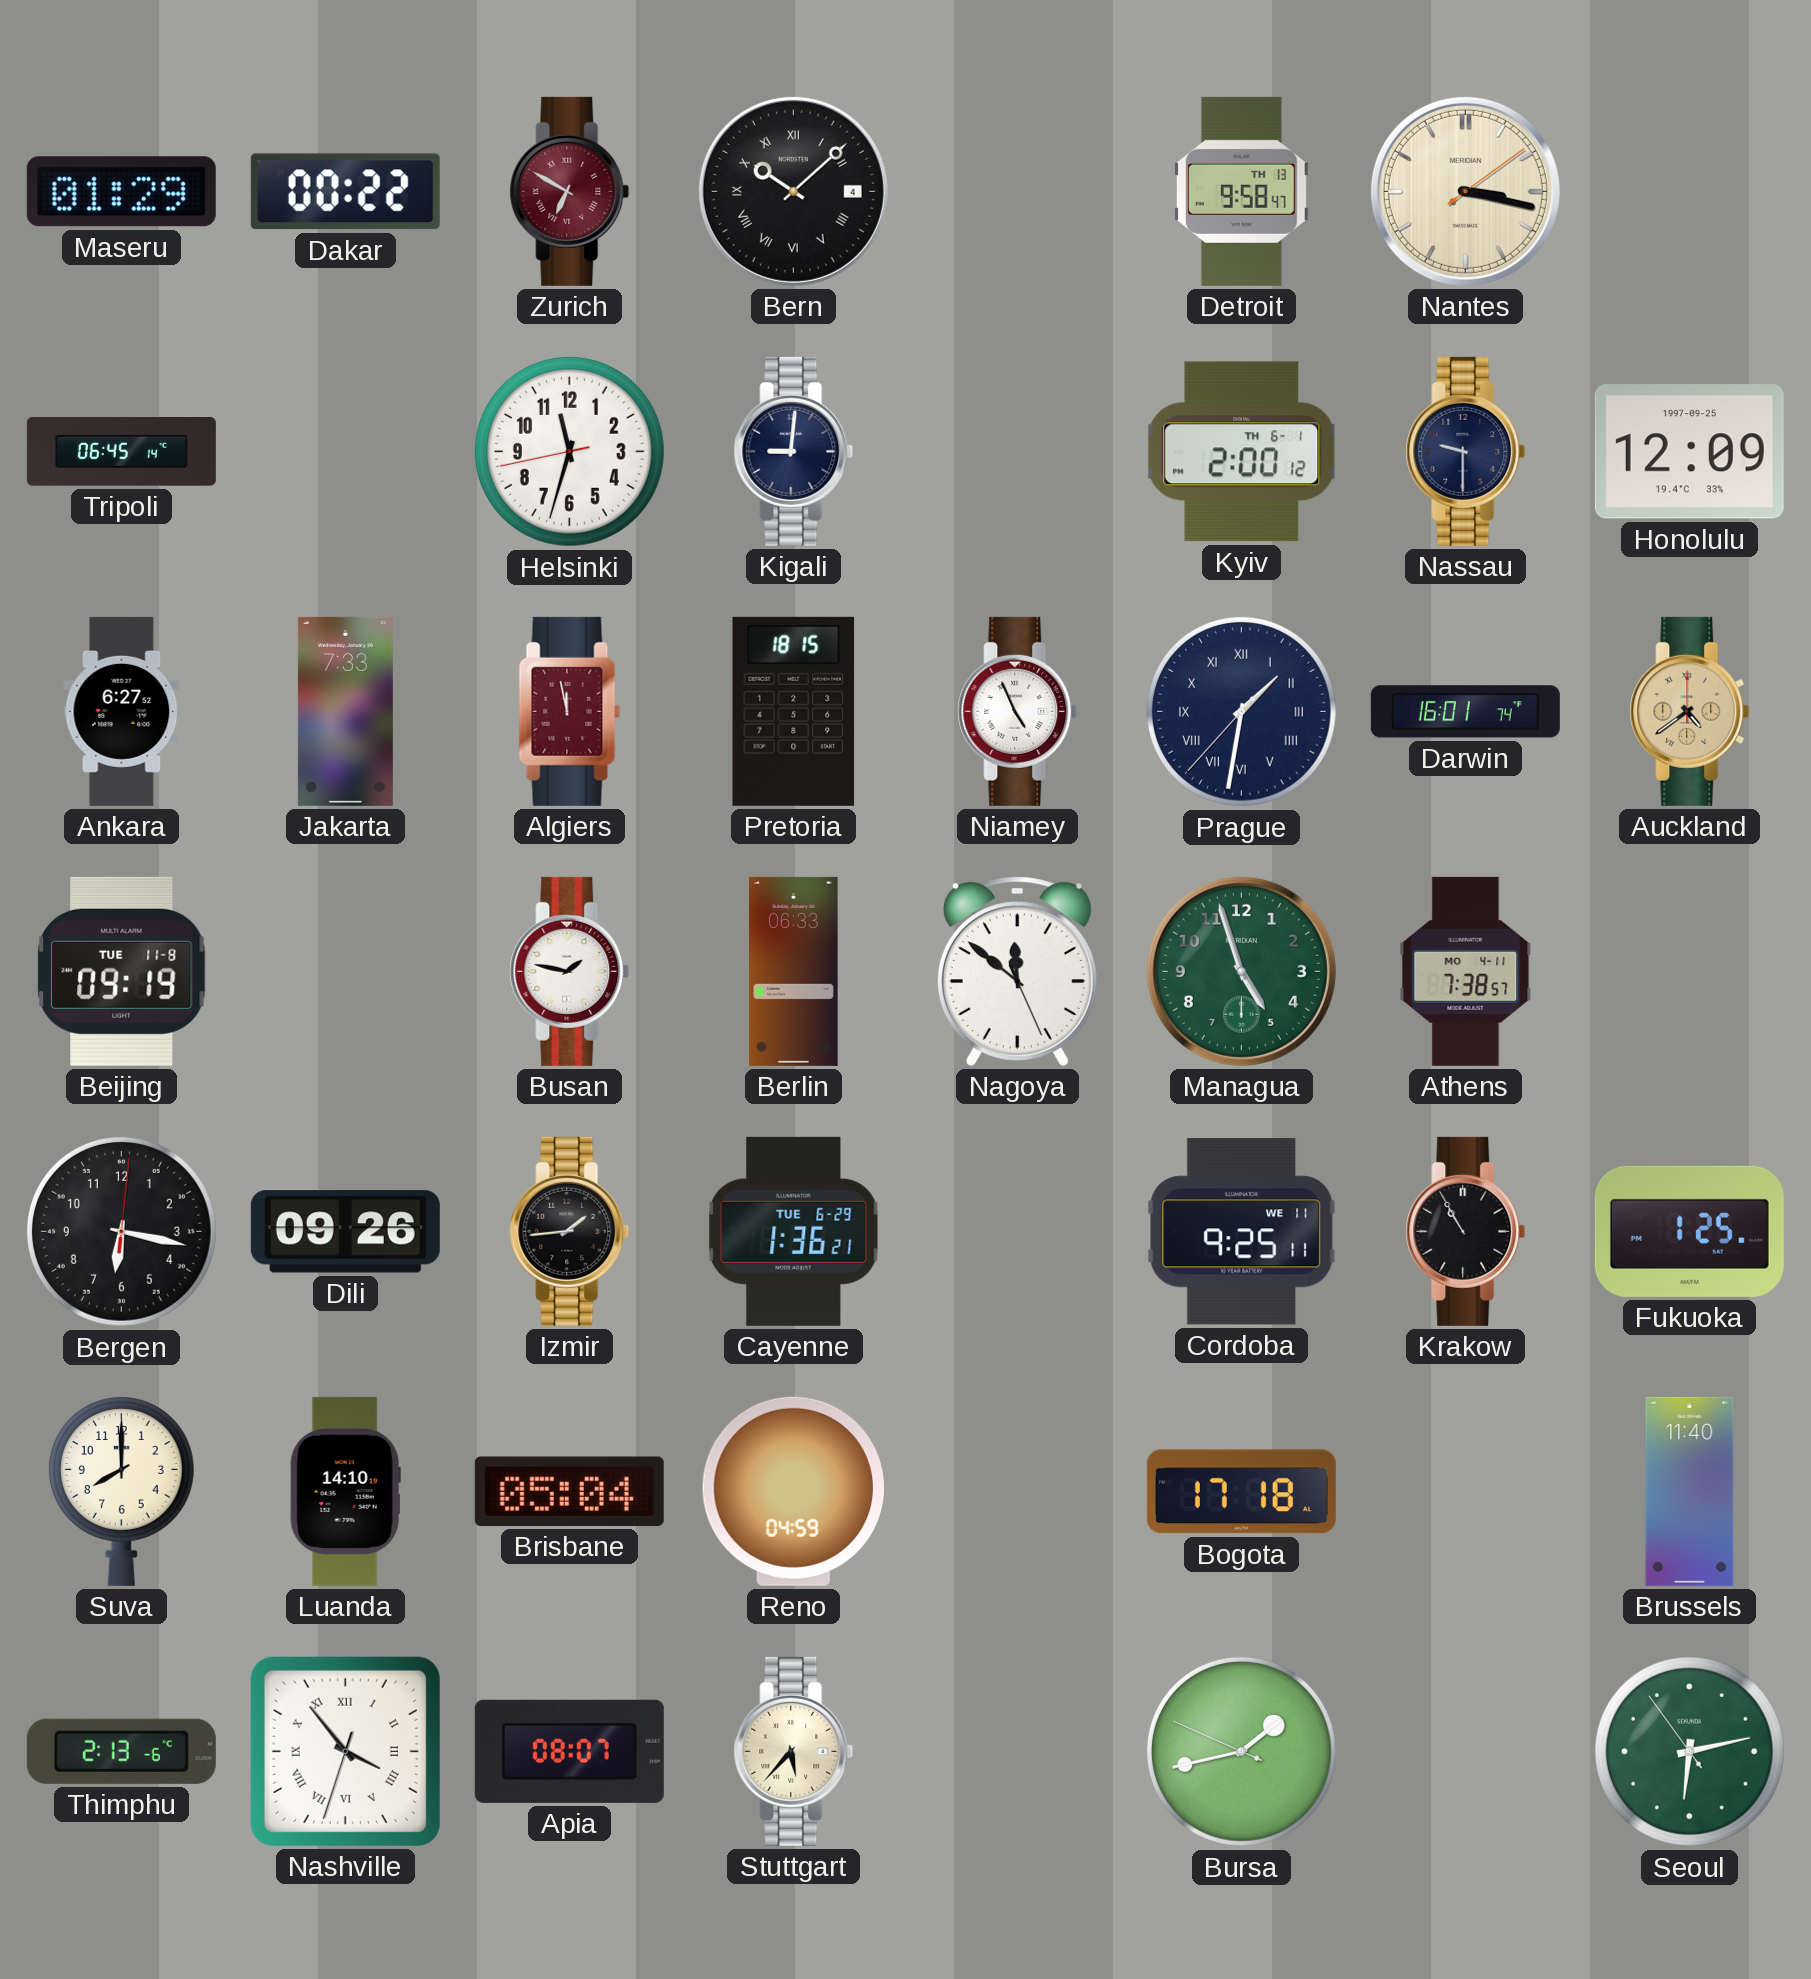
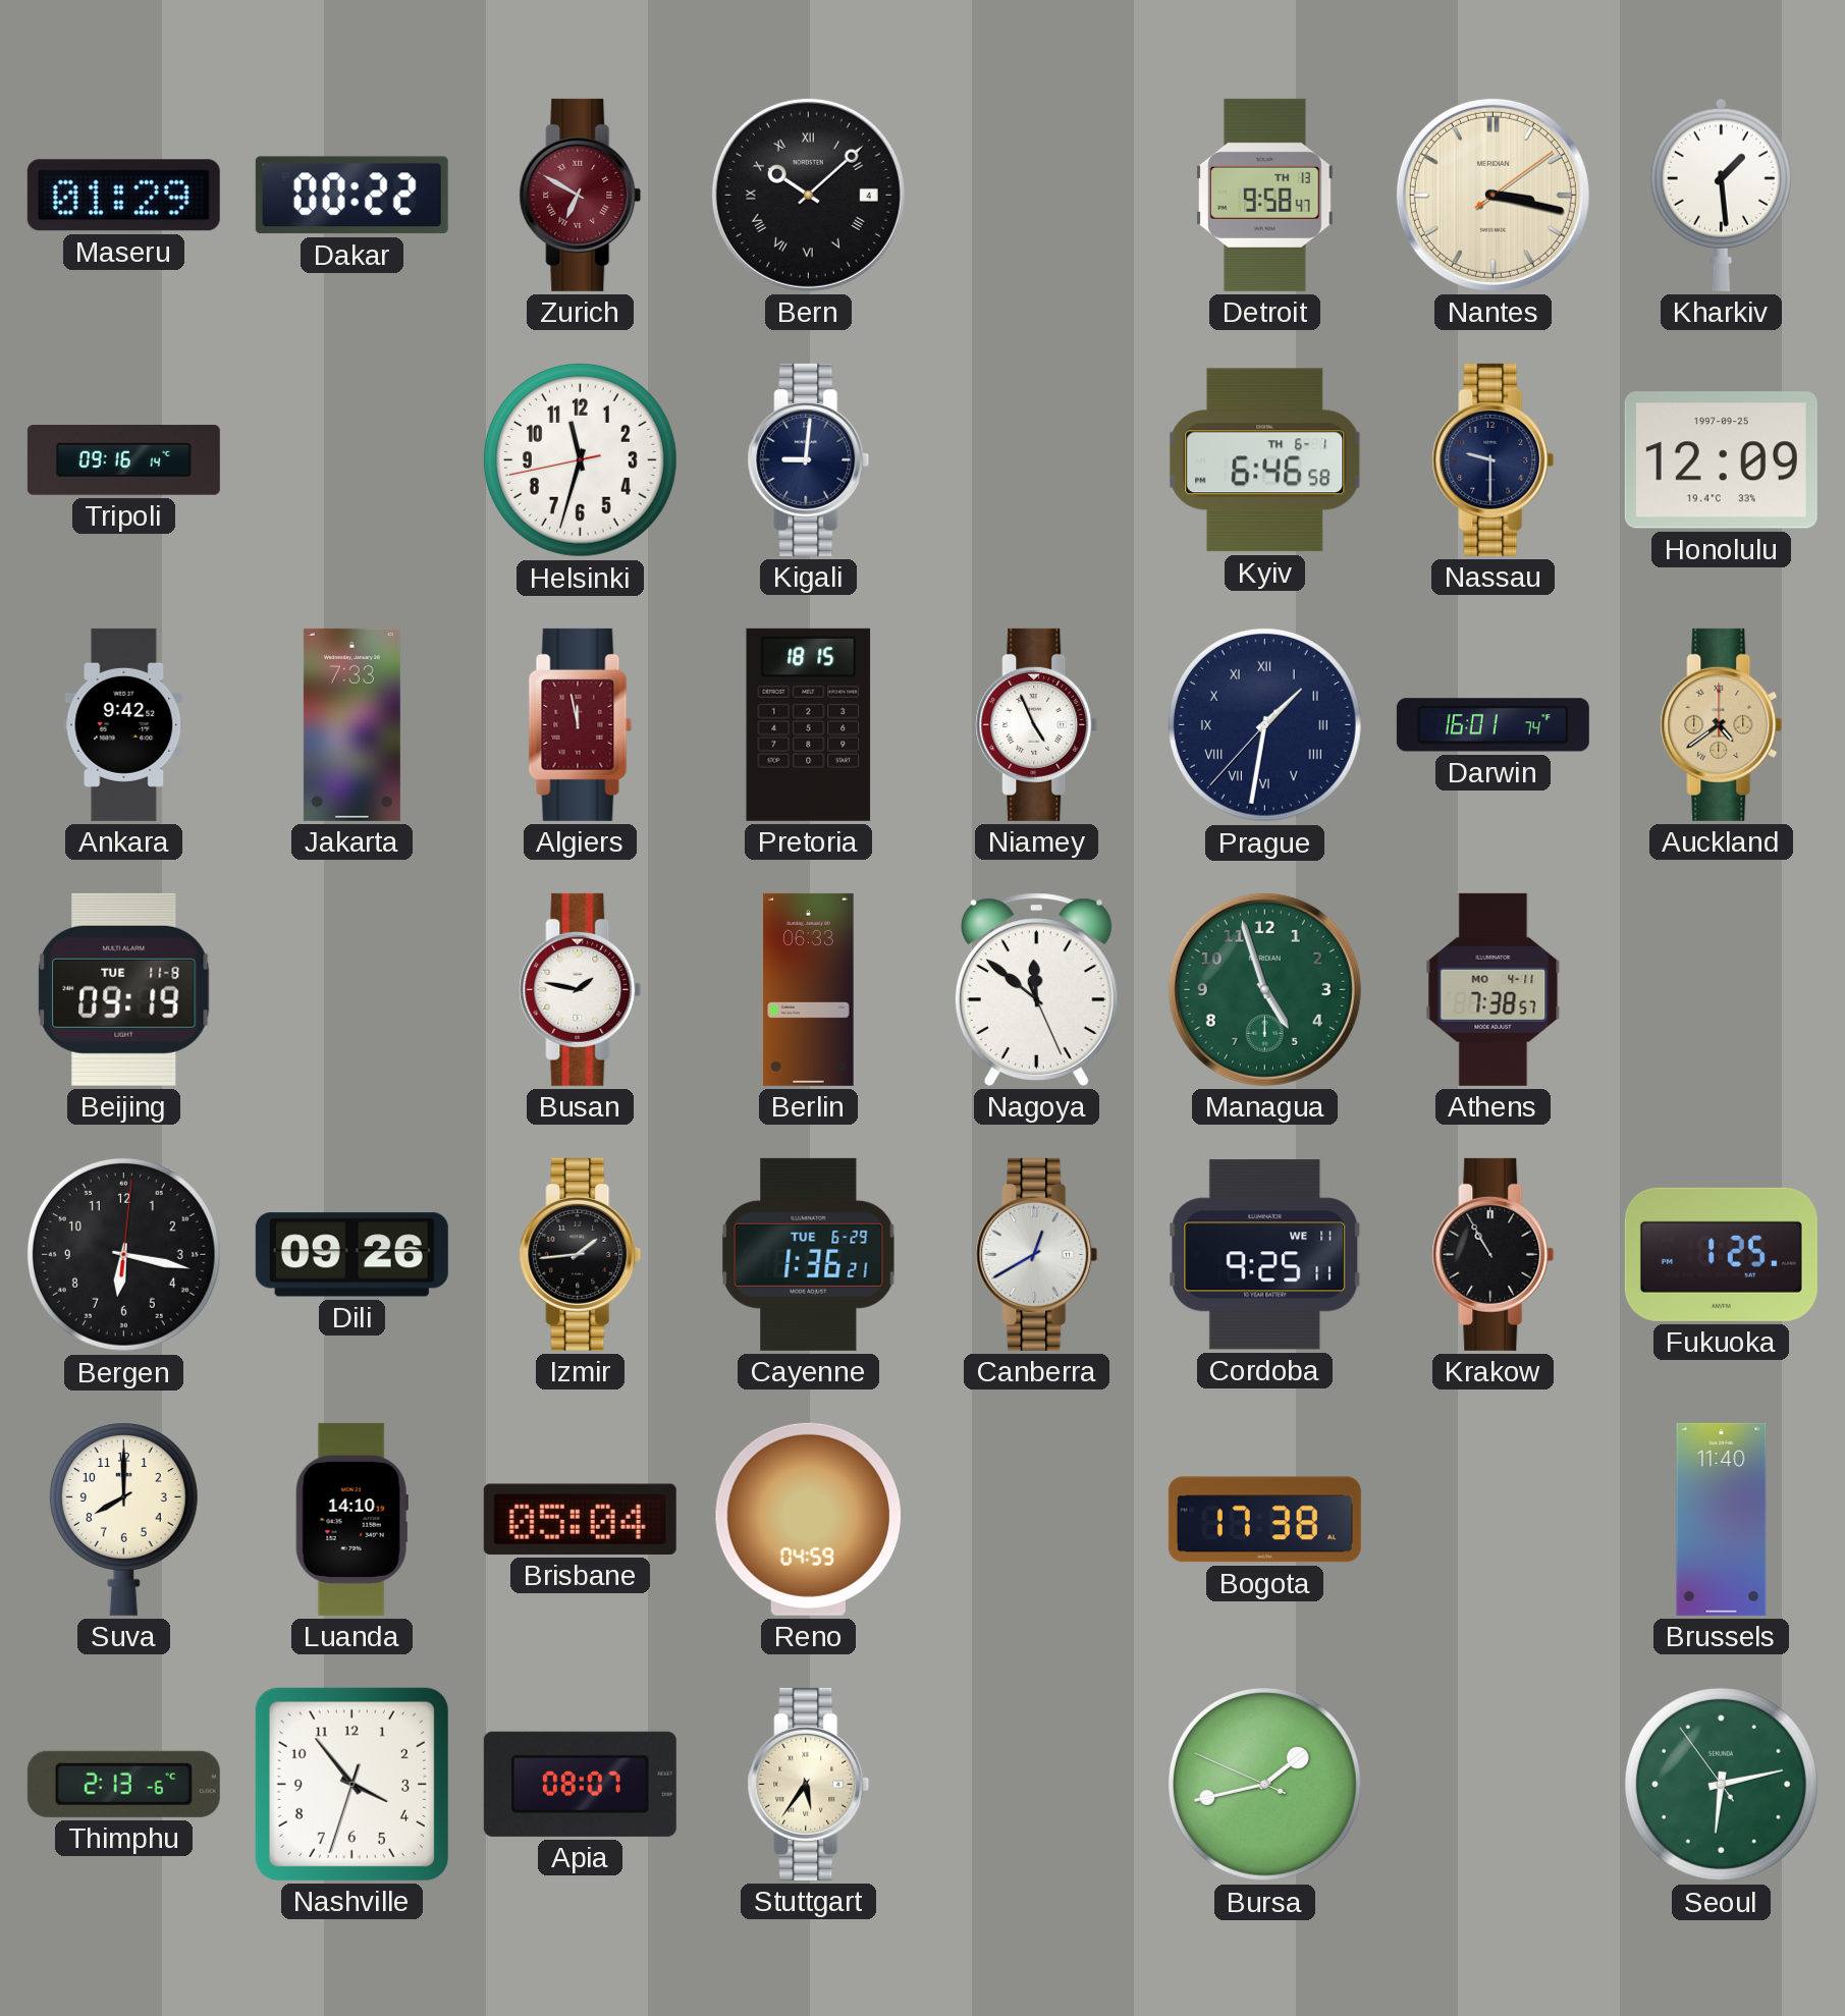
Kharkiv: none -> 1:29
Tripoli: 06:45 -> 09:16
Kyiv: 2:00 -> 6:46
Ankara: 6:27 -> 9:42
Canberra: none -> 12:40
Bogota: 17:18 -> 17:38
Nashville numerals: Roman -> Arabic
Stuttgart: 5:37 -> 5:36
